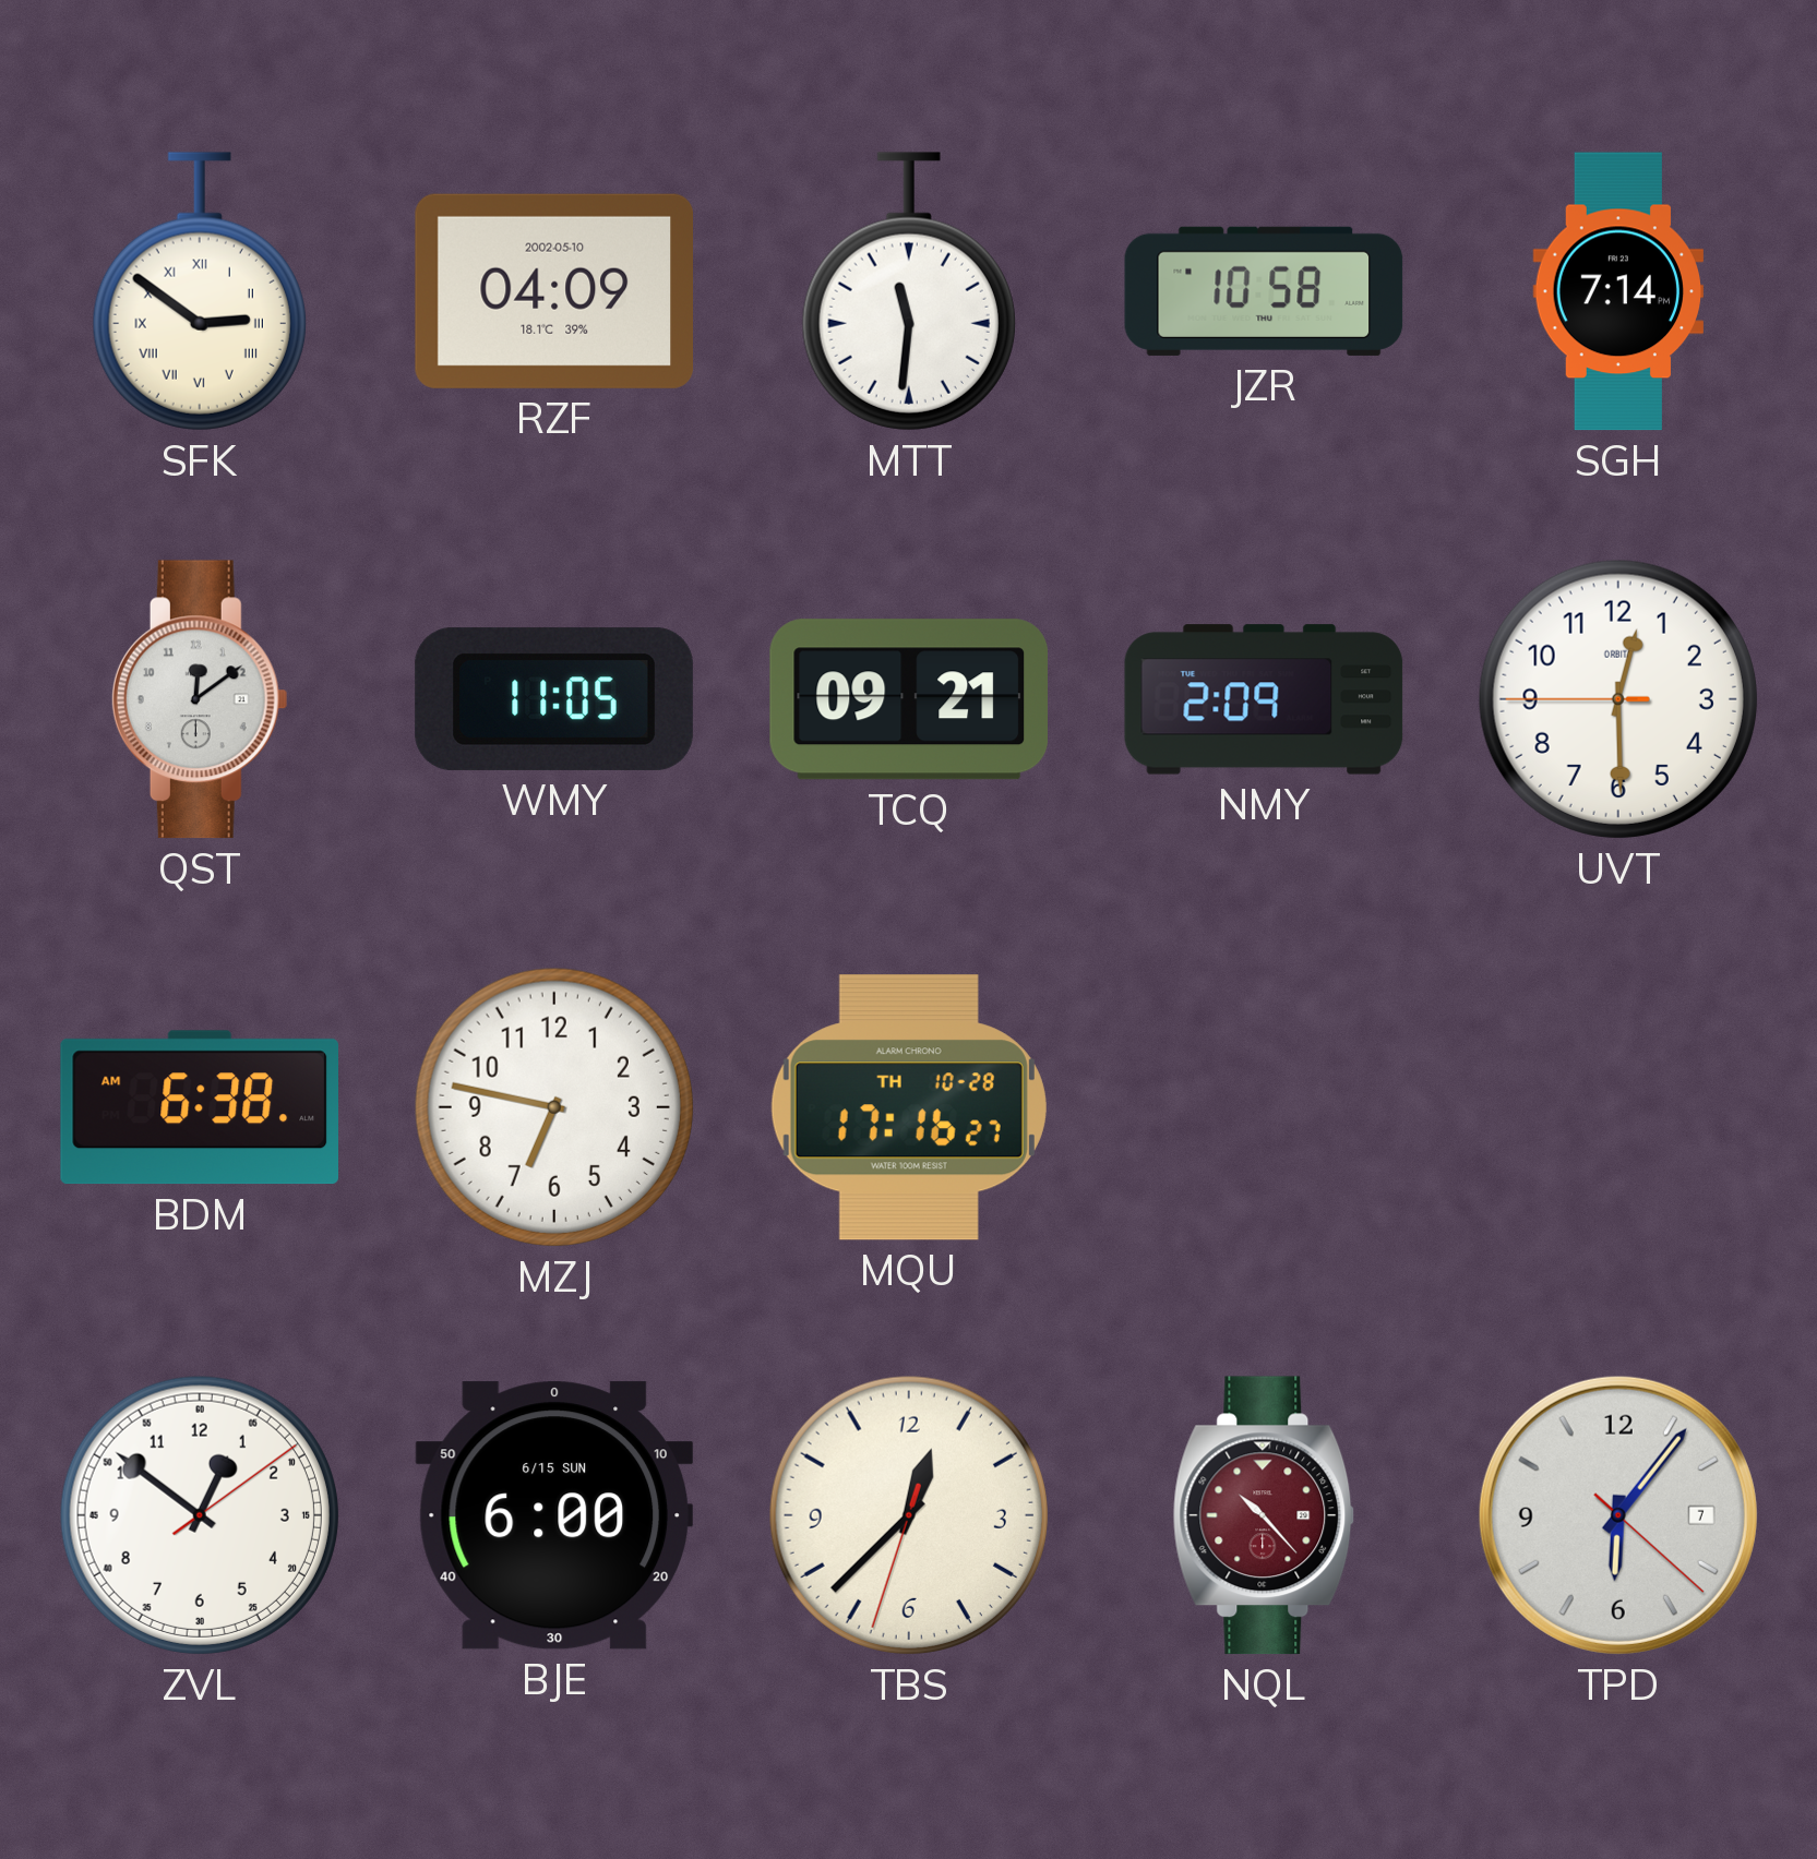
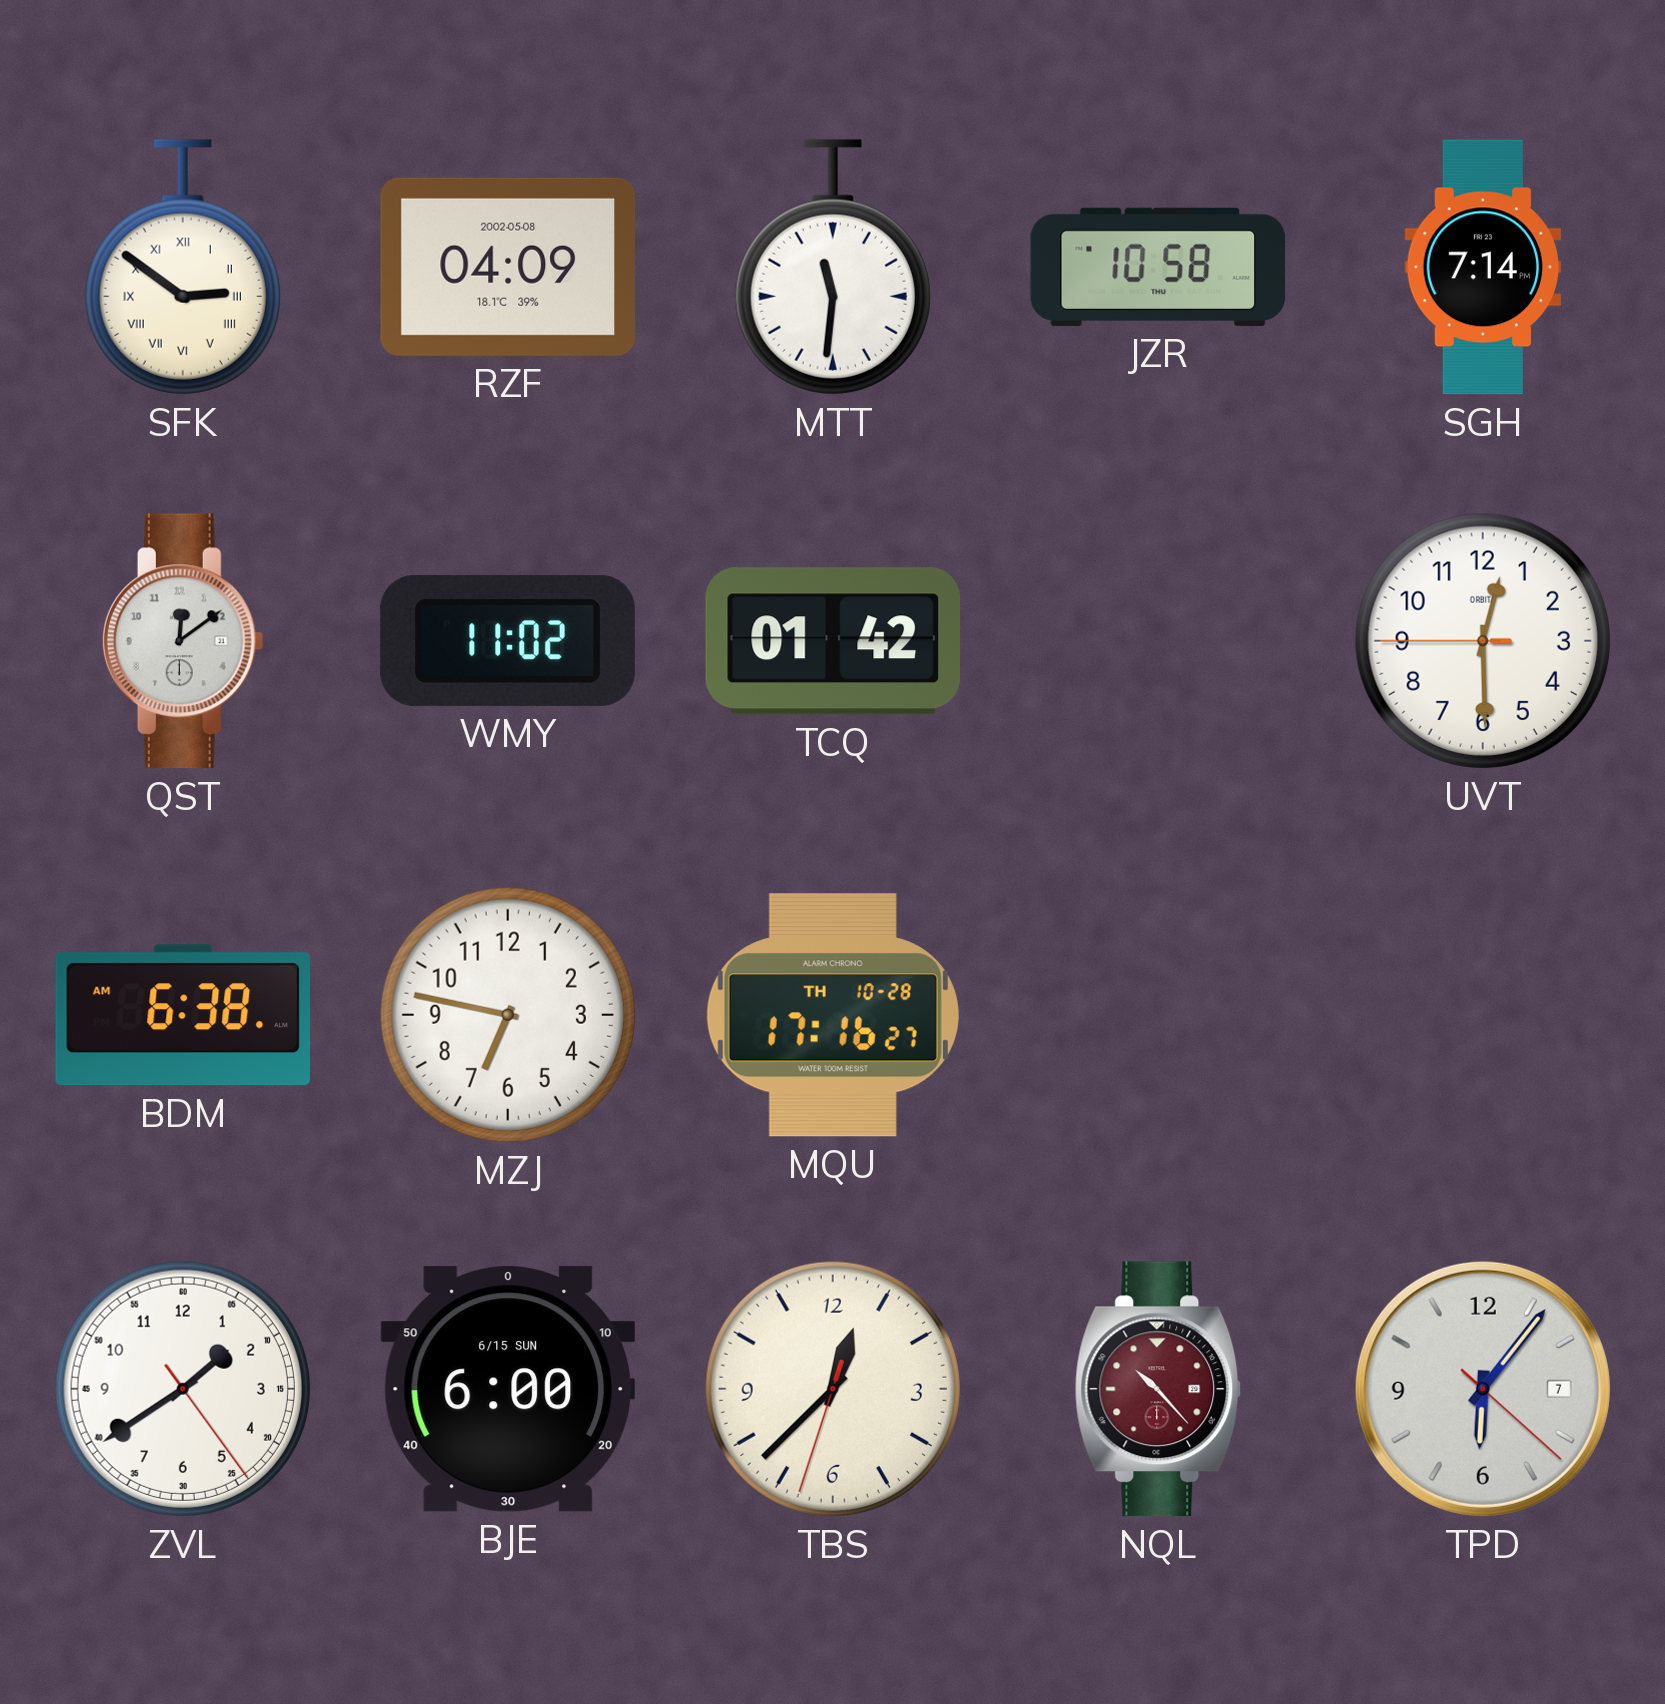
RZF date: 2002-05-10 -> 2002-05-08
WMY: 11:05 -> 11:02
TCQ: 09:21 -> 01:42
NMY: 2:09 -> none
ZVL: 12:51 -> 1:39
